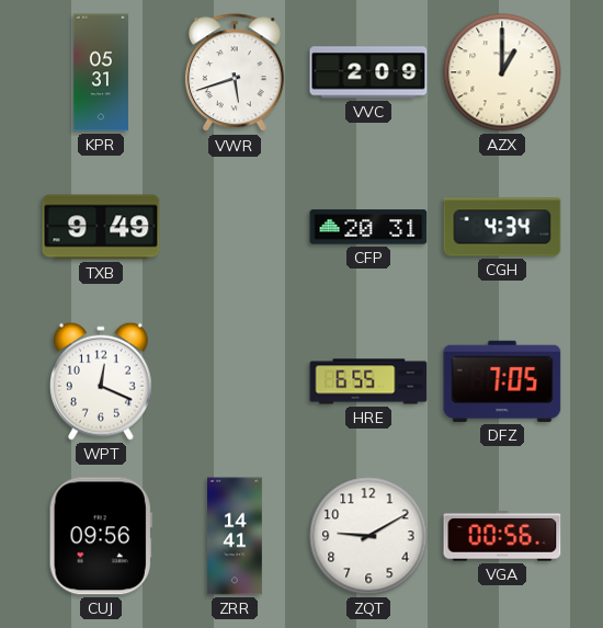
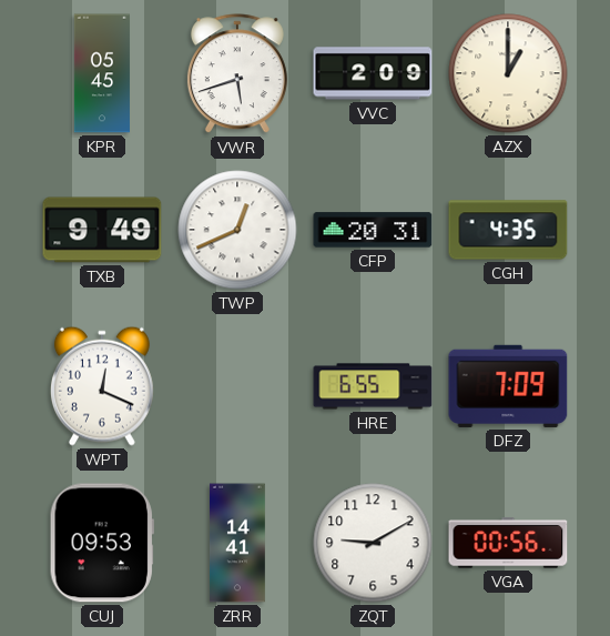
KPR: 05:31 -> 05:45
TWP: none -> 12:41
CGH: 4:34 -> 4:35
DFZ: 7:05 -> 7:09
CUJ: 09:56 -> 09:53
